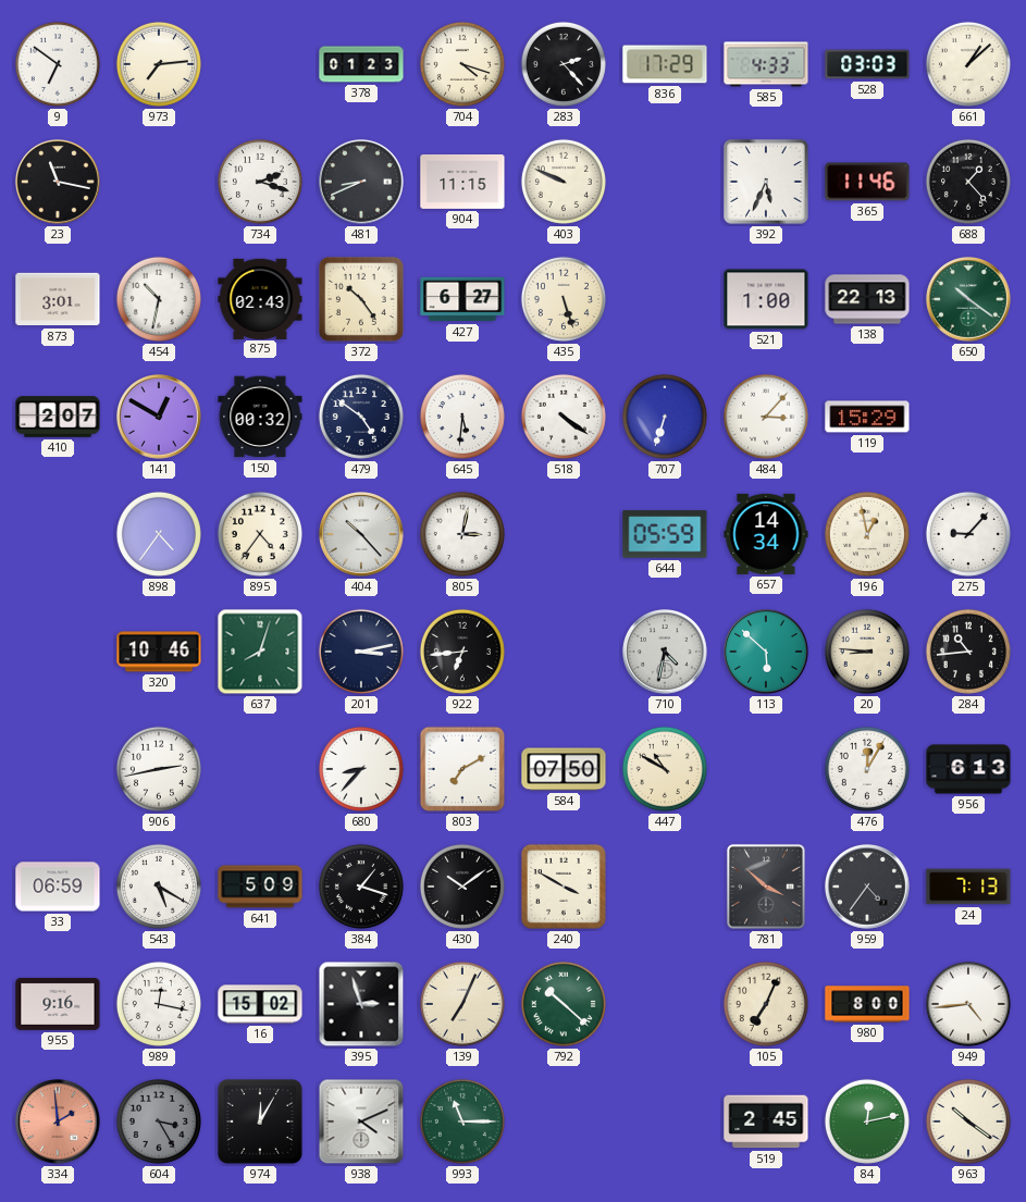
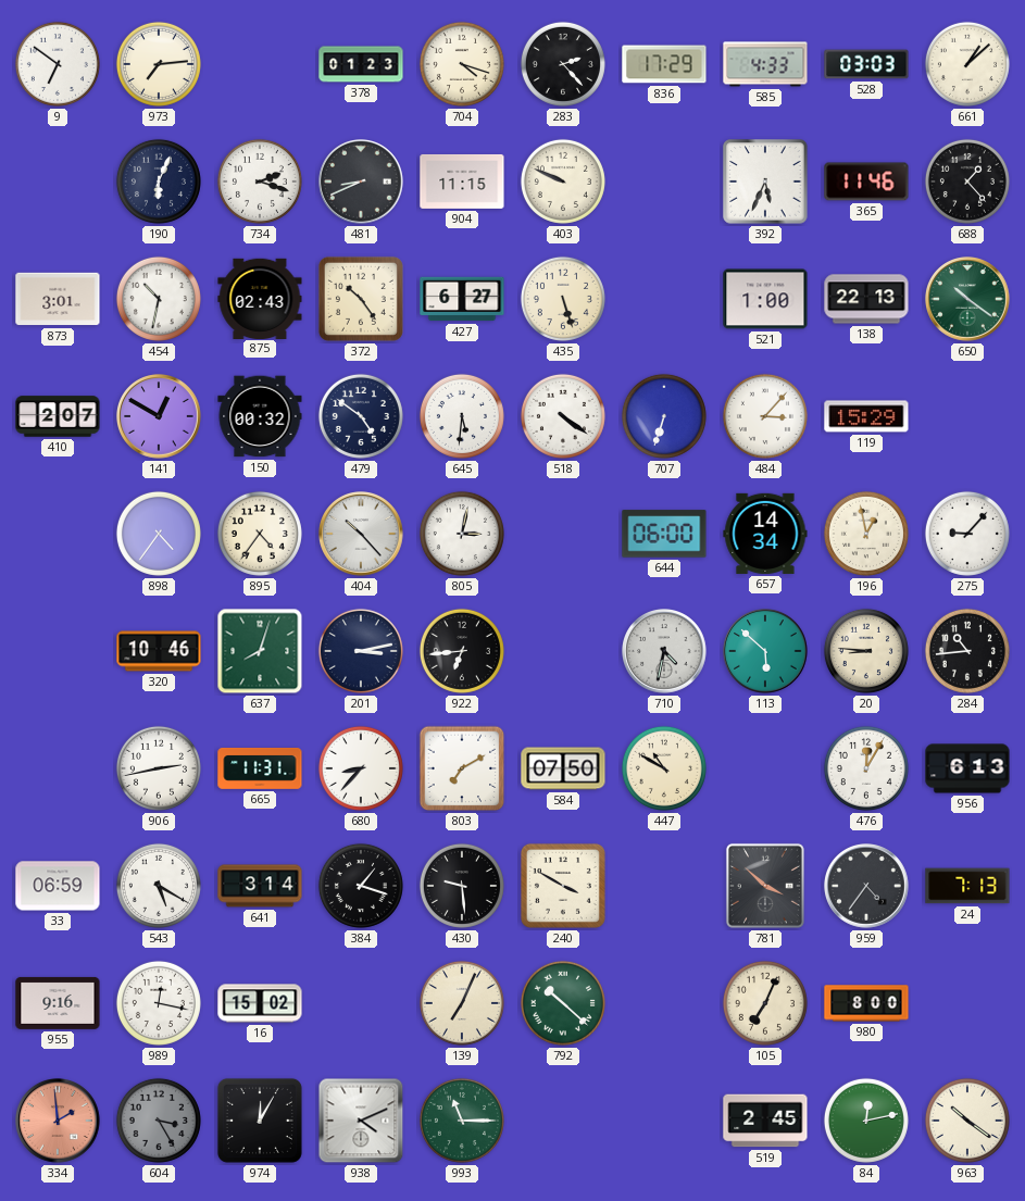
23: 11:17 -> none
190: none -> 6:04
644: 05:59 -> 06:00
665: none -> 11:31
641: 5:09 -> 3:14
430: 10:09 -> 9:29
395: 2:57 -> none
949: 4:44 -> none
